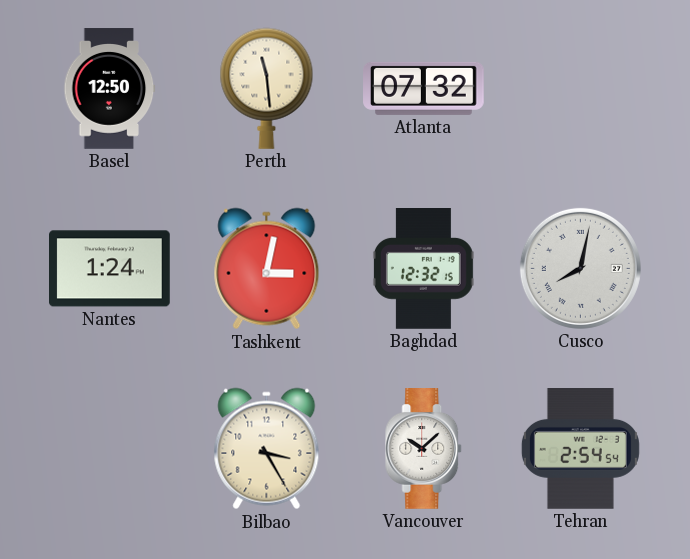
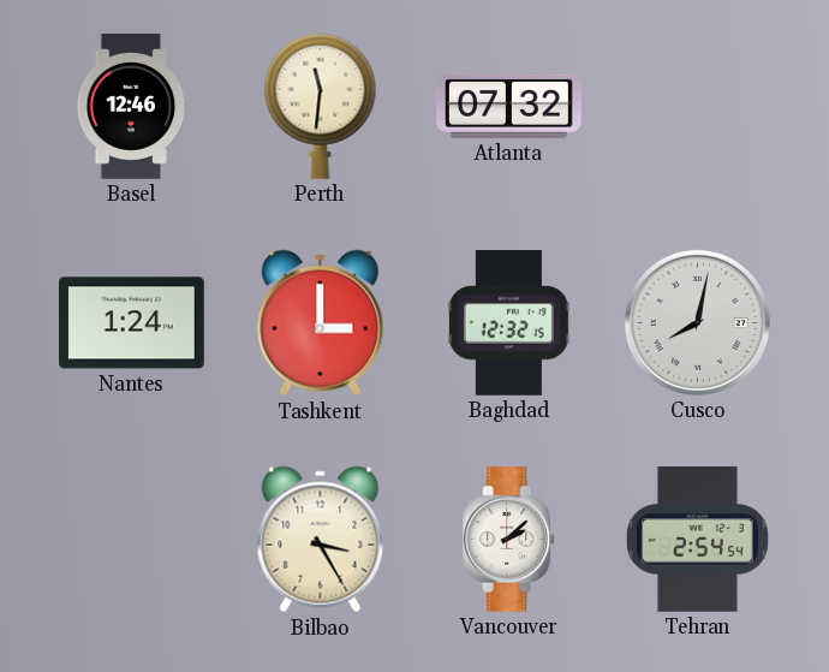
Basel: 12:50 -> 12:46
Perth: 11:29 -> 11:31
Tashkent: 3:02 -> 3:00
Vancouver: 10:08 -> 2:08
